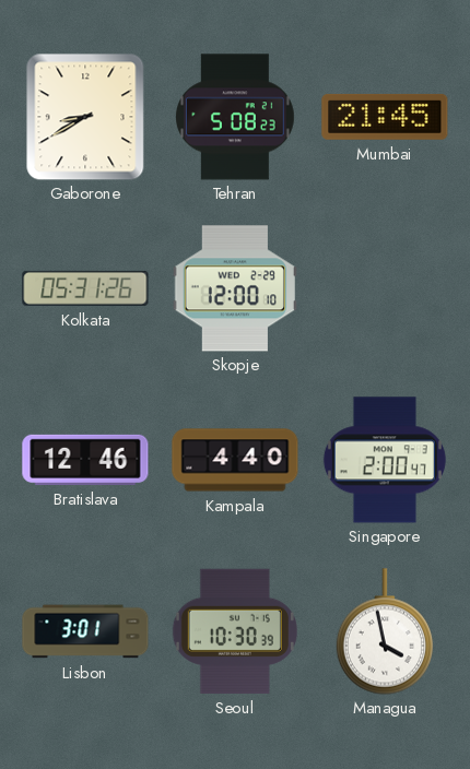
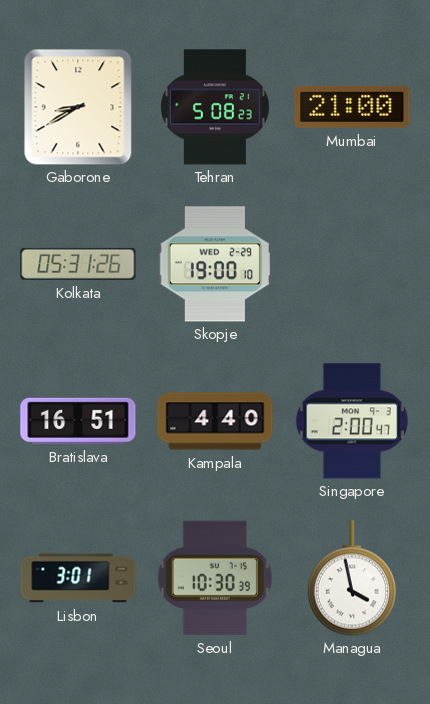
Mumbai: 21:45 -> 21:00
Skopje: 12:00 -> 19:00
Bratislava: 12:46 -> 16:51
